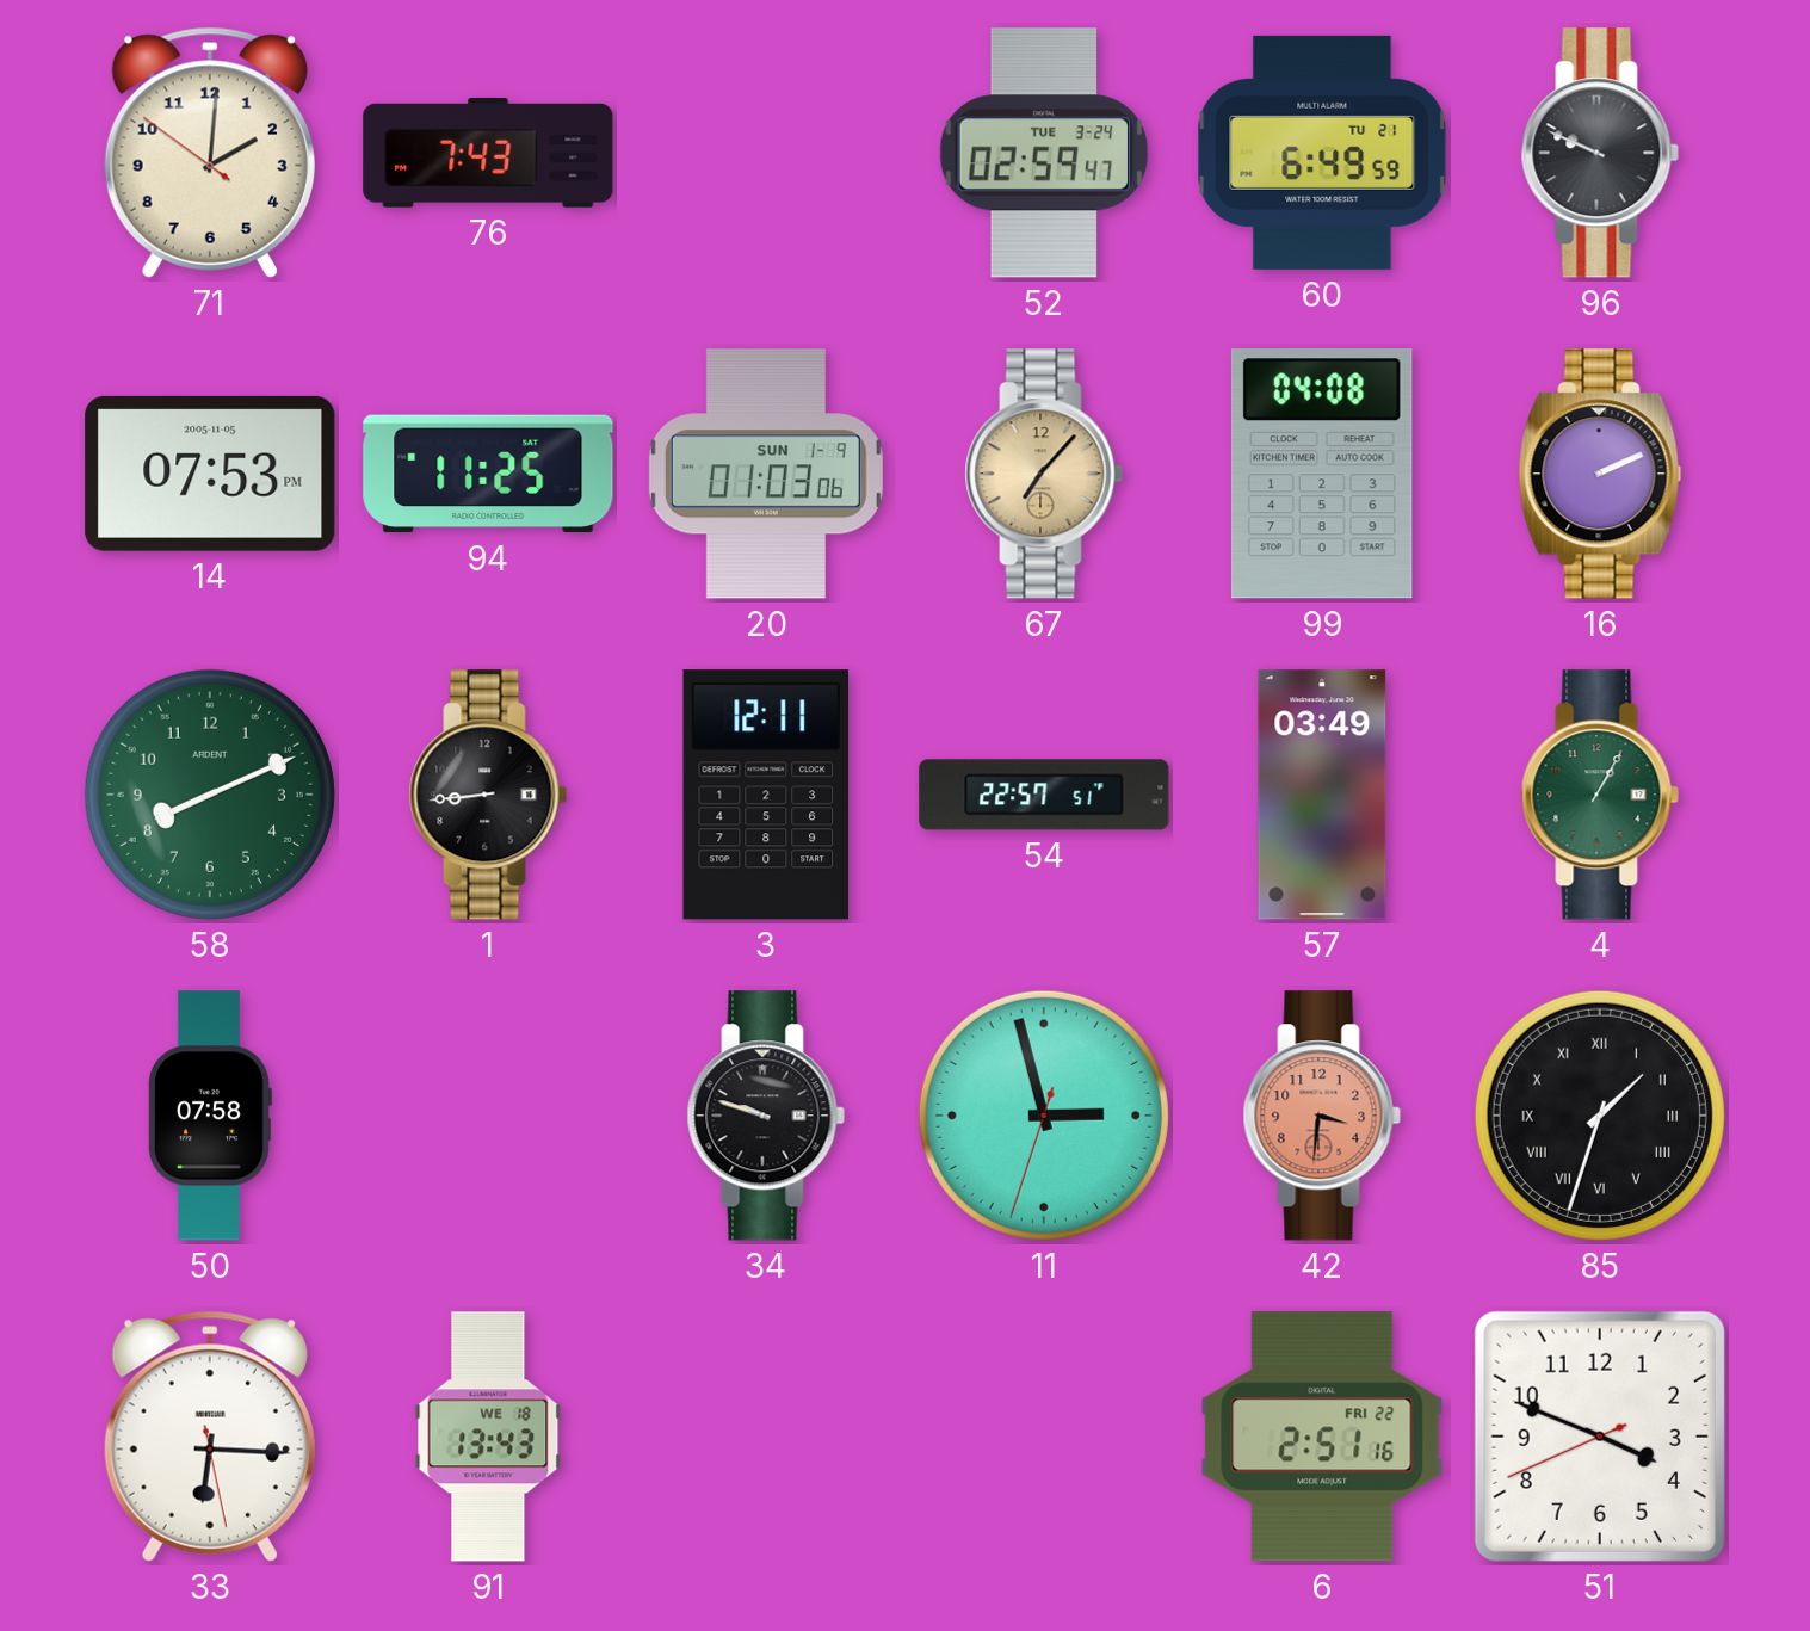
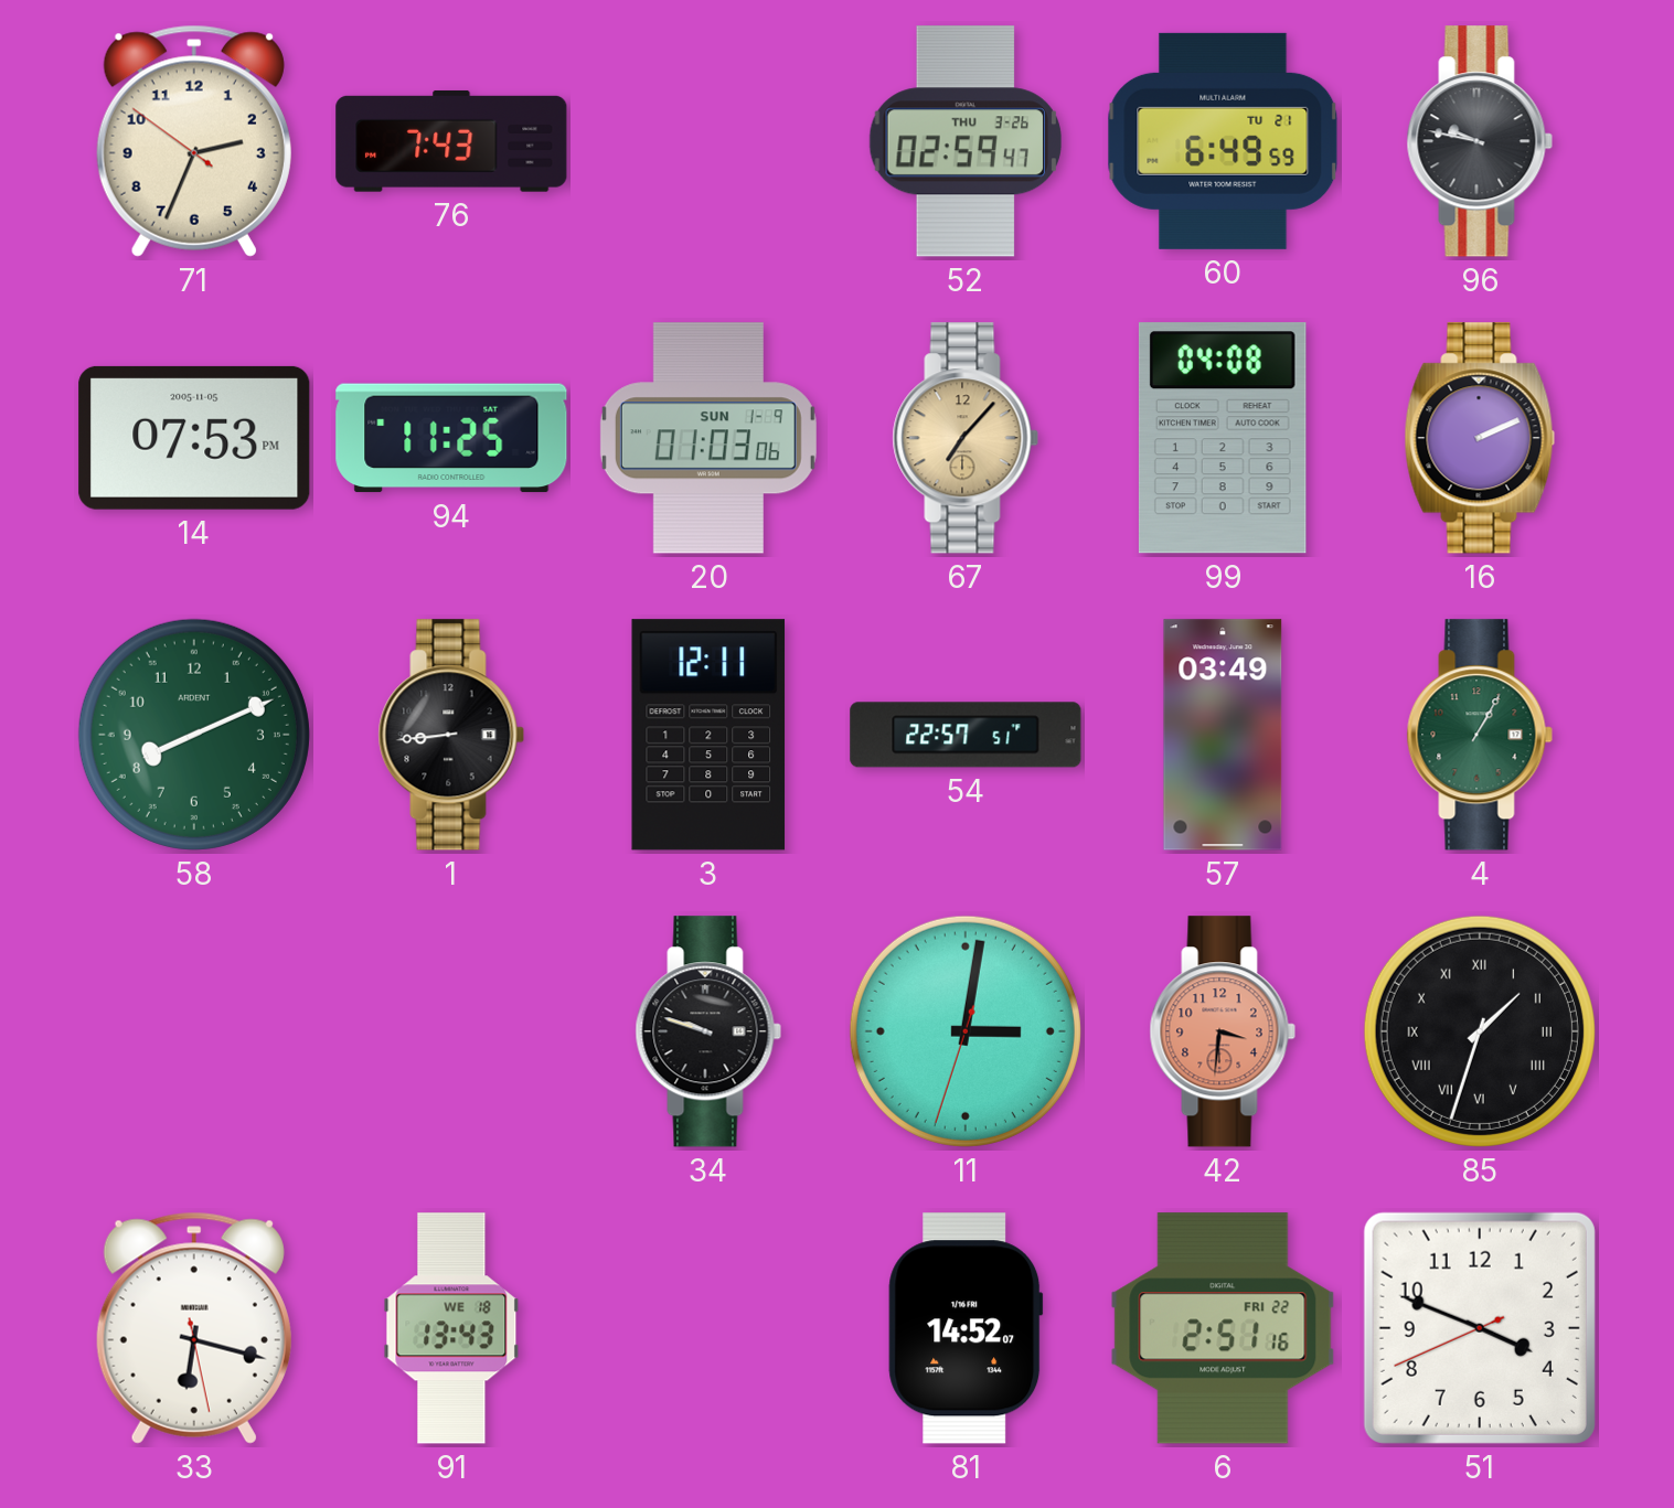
71: 2:00 -> 2:33
52 date: TUE 3-24 -> THU 3-26
96: 9:49 -> 9:47
50: 07:58 -> none
11: 2:57 -> 3:01
33: 6:15 -> 6:17
81: none -> 14:52
